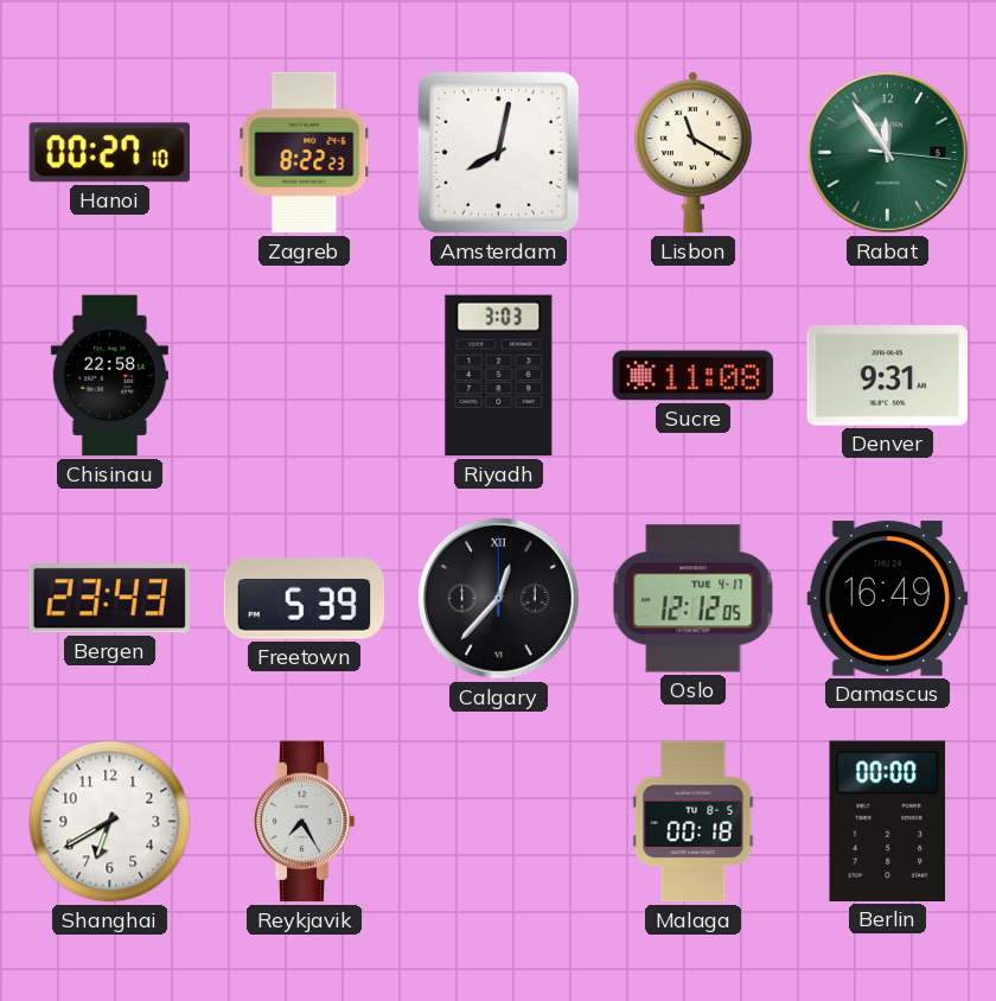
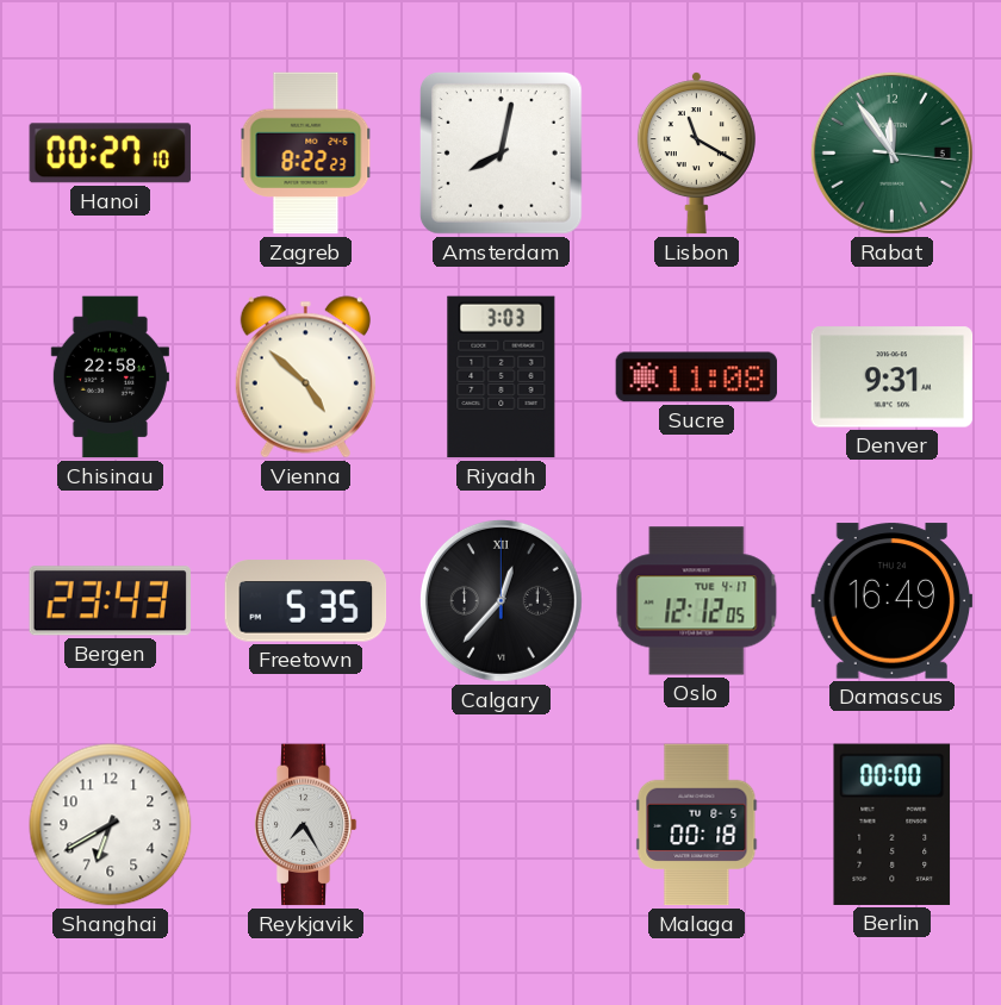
Vienna: none -> 4:52
Freetown: 5:39 -> 5:35
